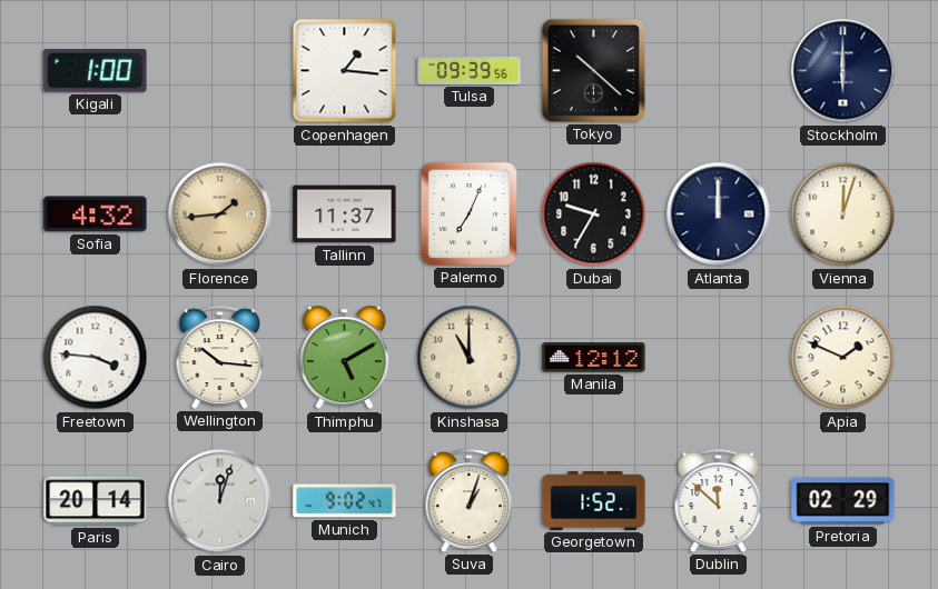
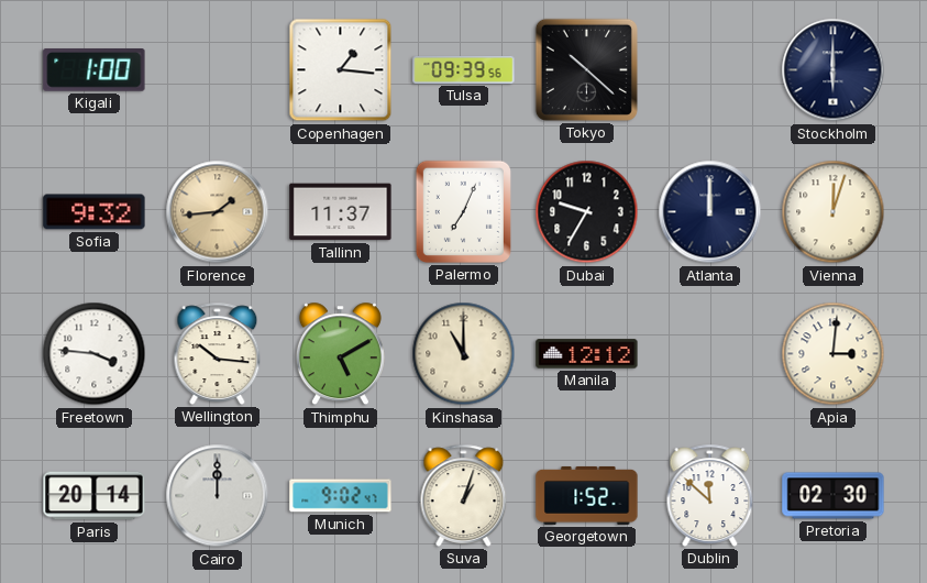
Sofia: 4:32 -> 9:32
Apia: 1:49 -> 3:01
Cairo: 12:03 -> 12:00
Pretoria: 02:29 -> 02:30
